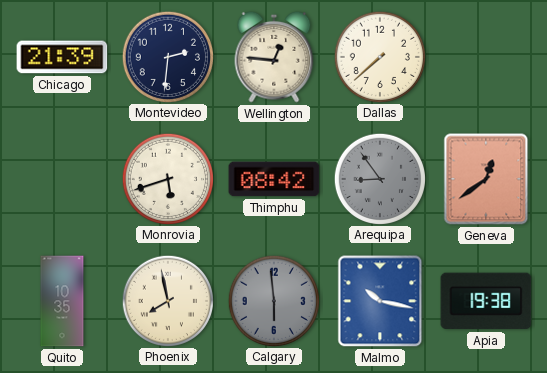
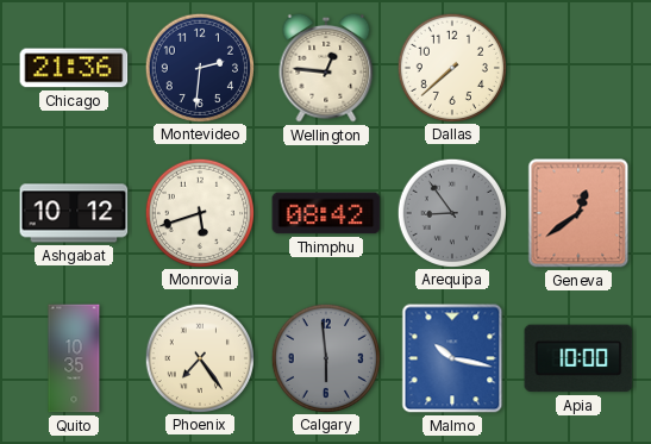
Chicago: 21:39 -> 21:36
Ashgabat: none -> 10:12
Phoenix: 7:58 -> 7:24
Apia: 19:38 -> 10:00
